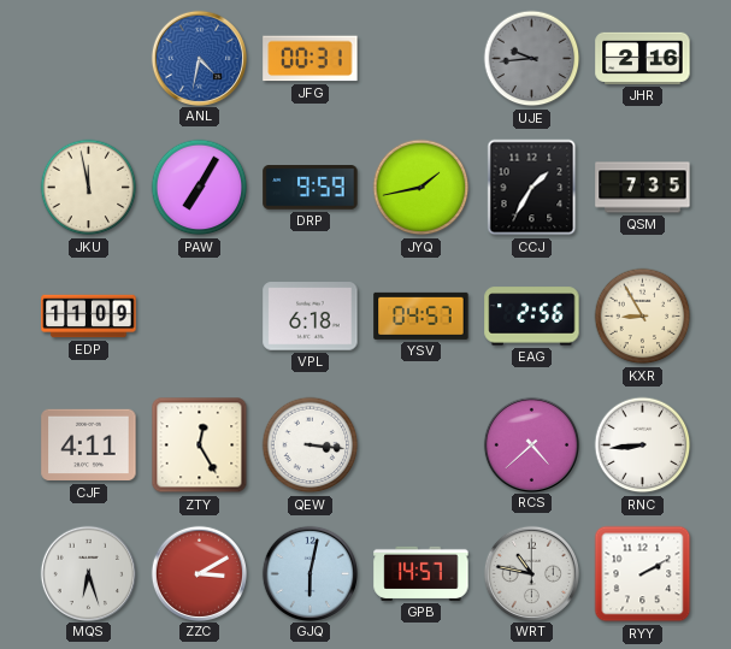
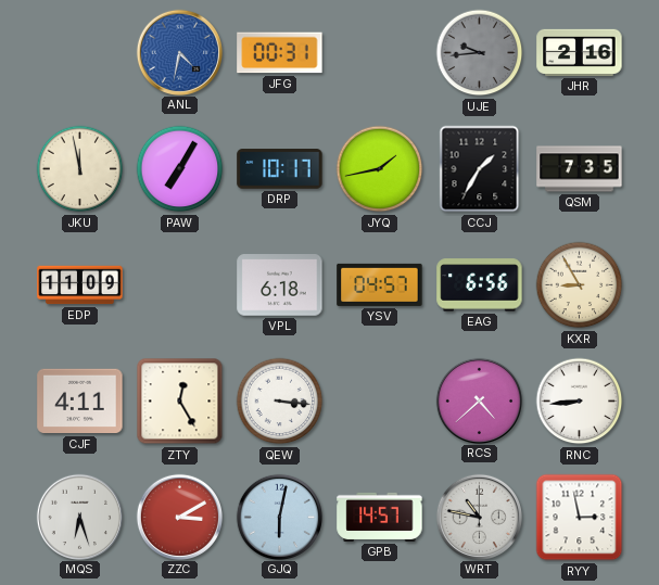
DRP: 9:59 -> 10:17
EAG: 2:56 -> 6:56
RYY: 2:10 -> 2:58
